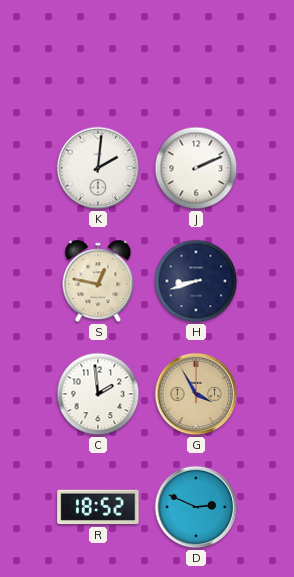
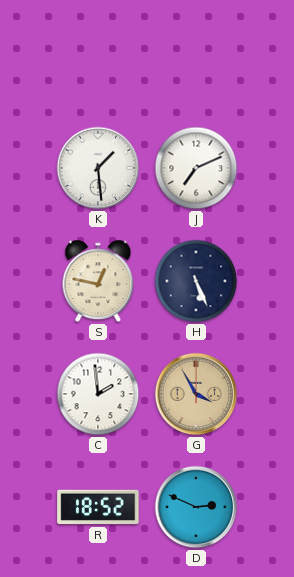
K: 2:01 -> 1:29
J: 2:11 -> 7:11
H: 8:42 -> 5:26
